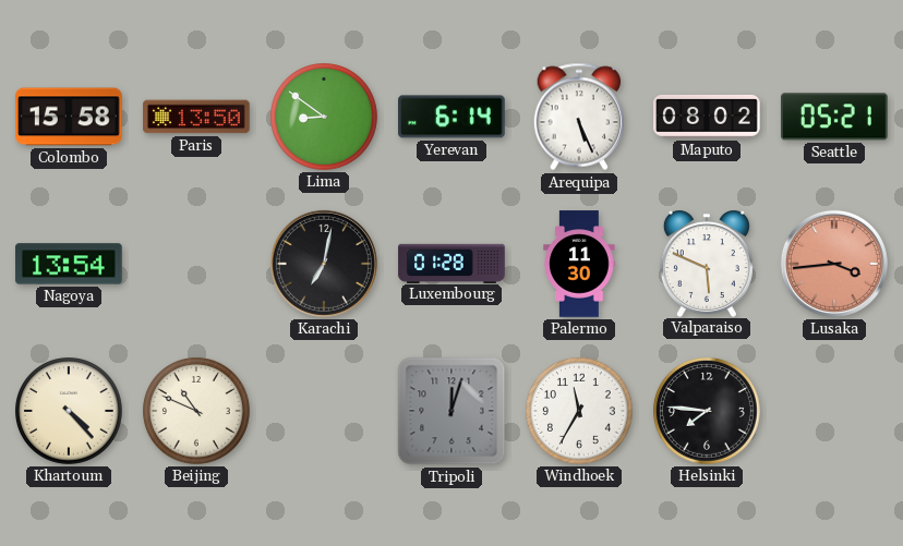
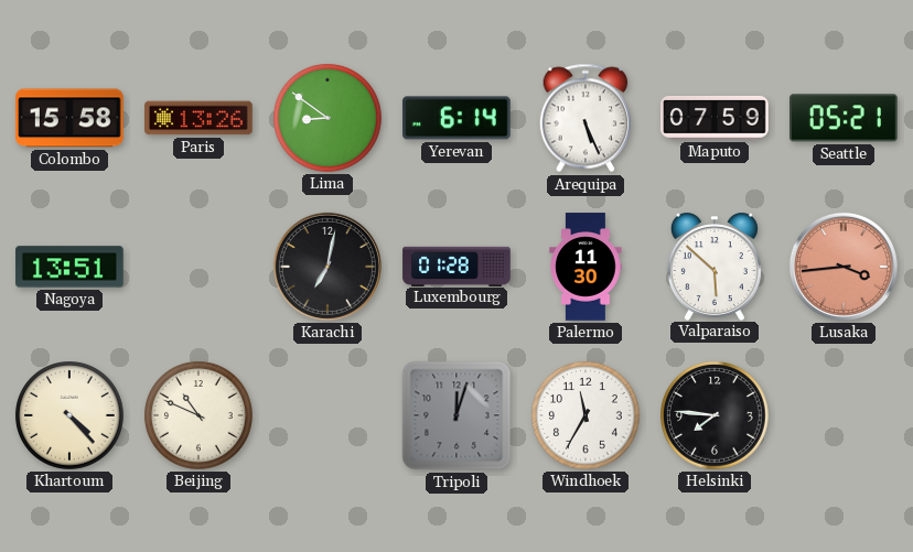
Paris: 13:50 -> 13:26
Maputo: 08:02 -> 07:59
Nagoya: 13:54 -> 13:51
Valparaiso: 5:49 -> 5:52
